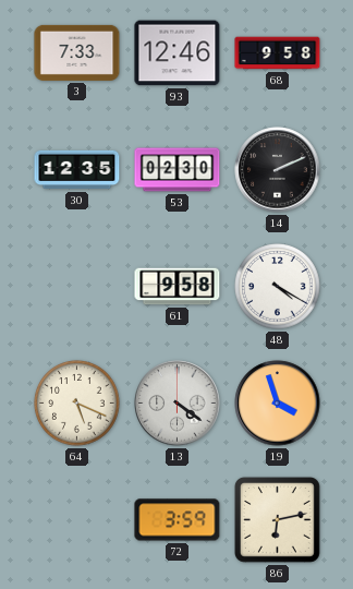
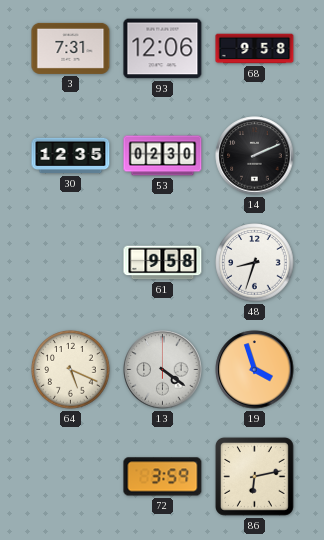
3: 7:33 -> 7:31
93: 12:46 -> 12:06
48: 4:20 -> 8:33
